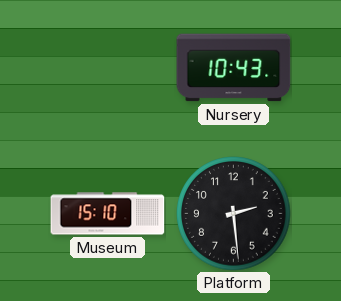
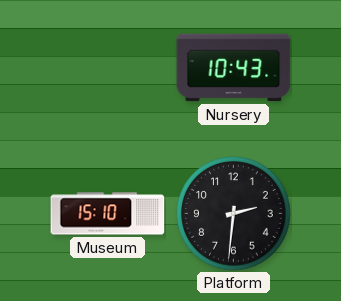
Platform: 2:29 -> 2:31
